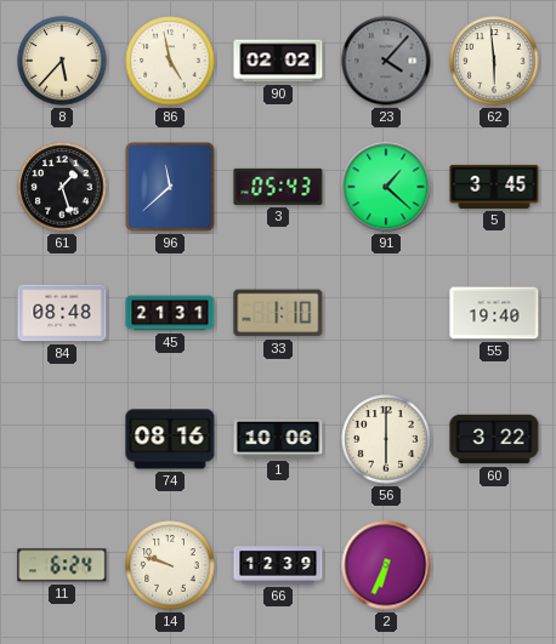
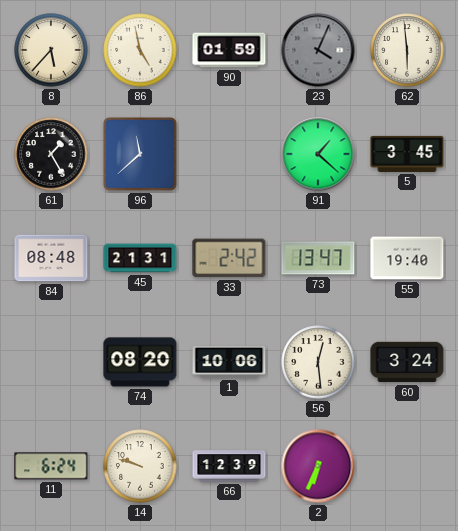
90: 02:02 -> 01:59
23: 4:07 -> 4:04
61: 1:27 -> 1:25
3: 05:43 -> none
33: 1:10 -> 2:42
73: none -> 13:47
74: 08:16 -> 08:20
56: 6:00 -> 12:29
60: 3:22 -> 3:24
